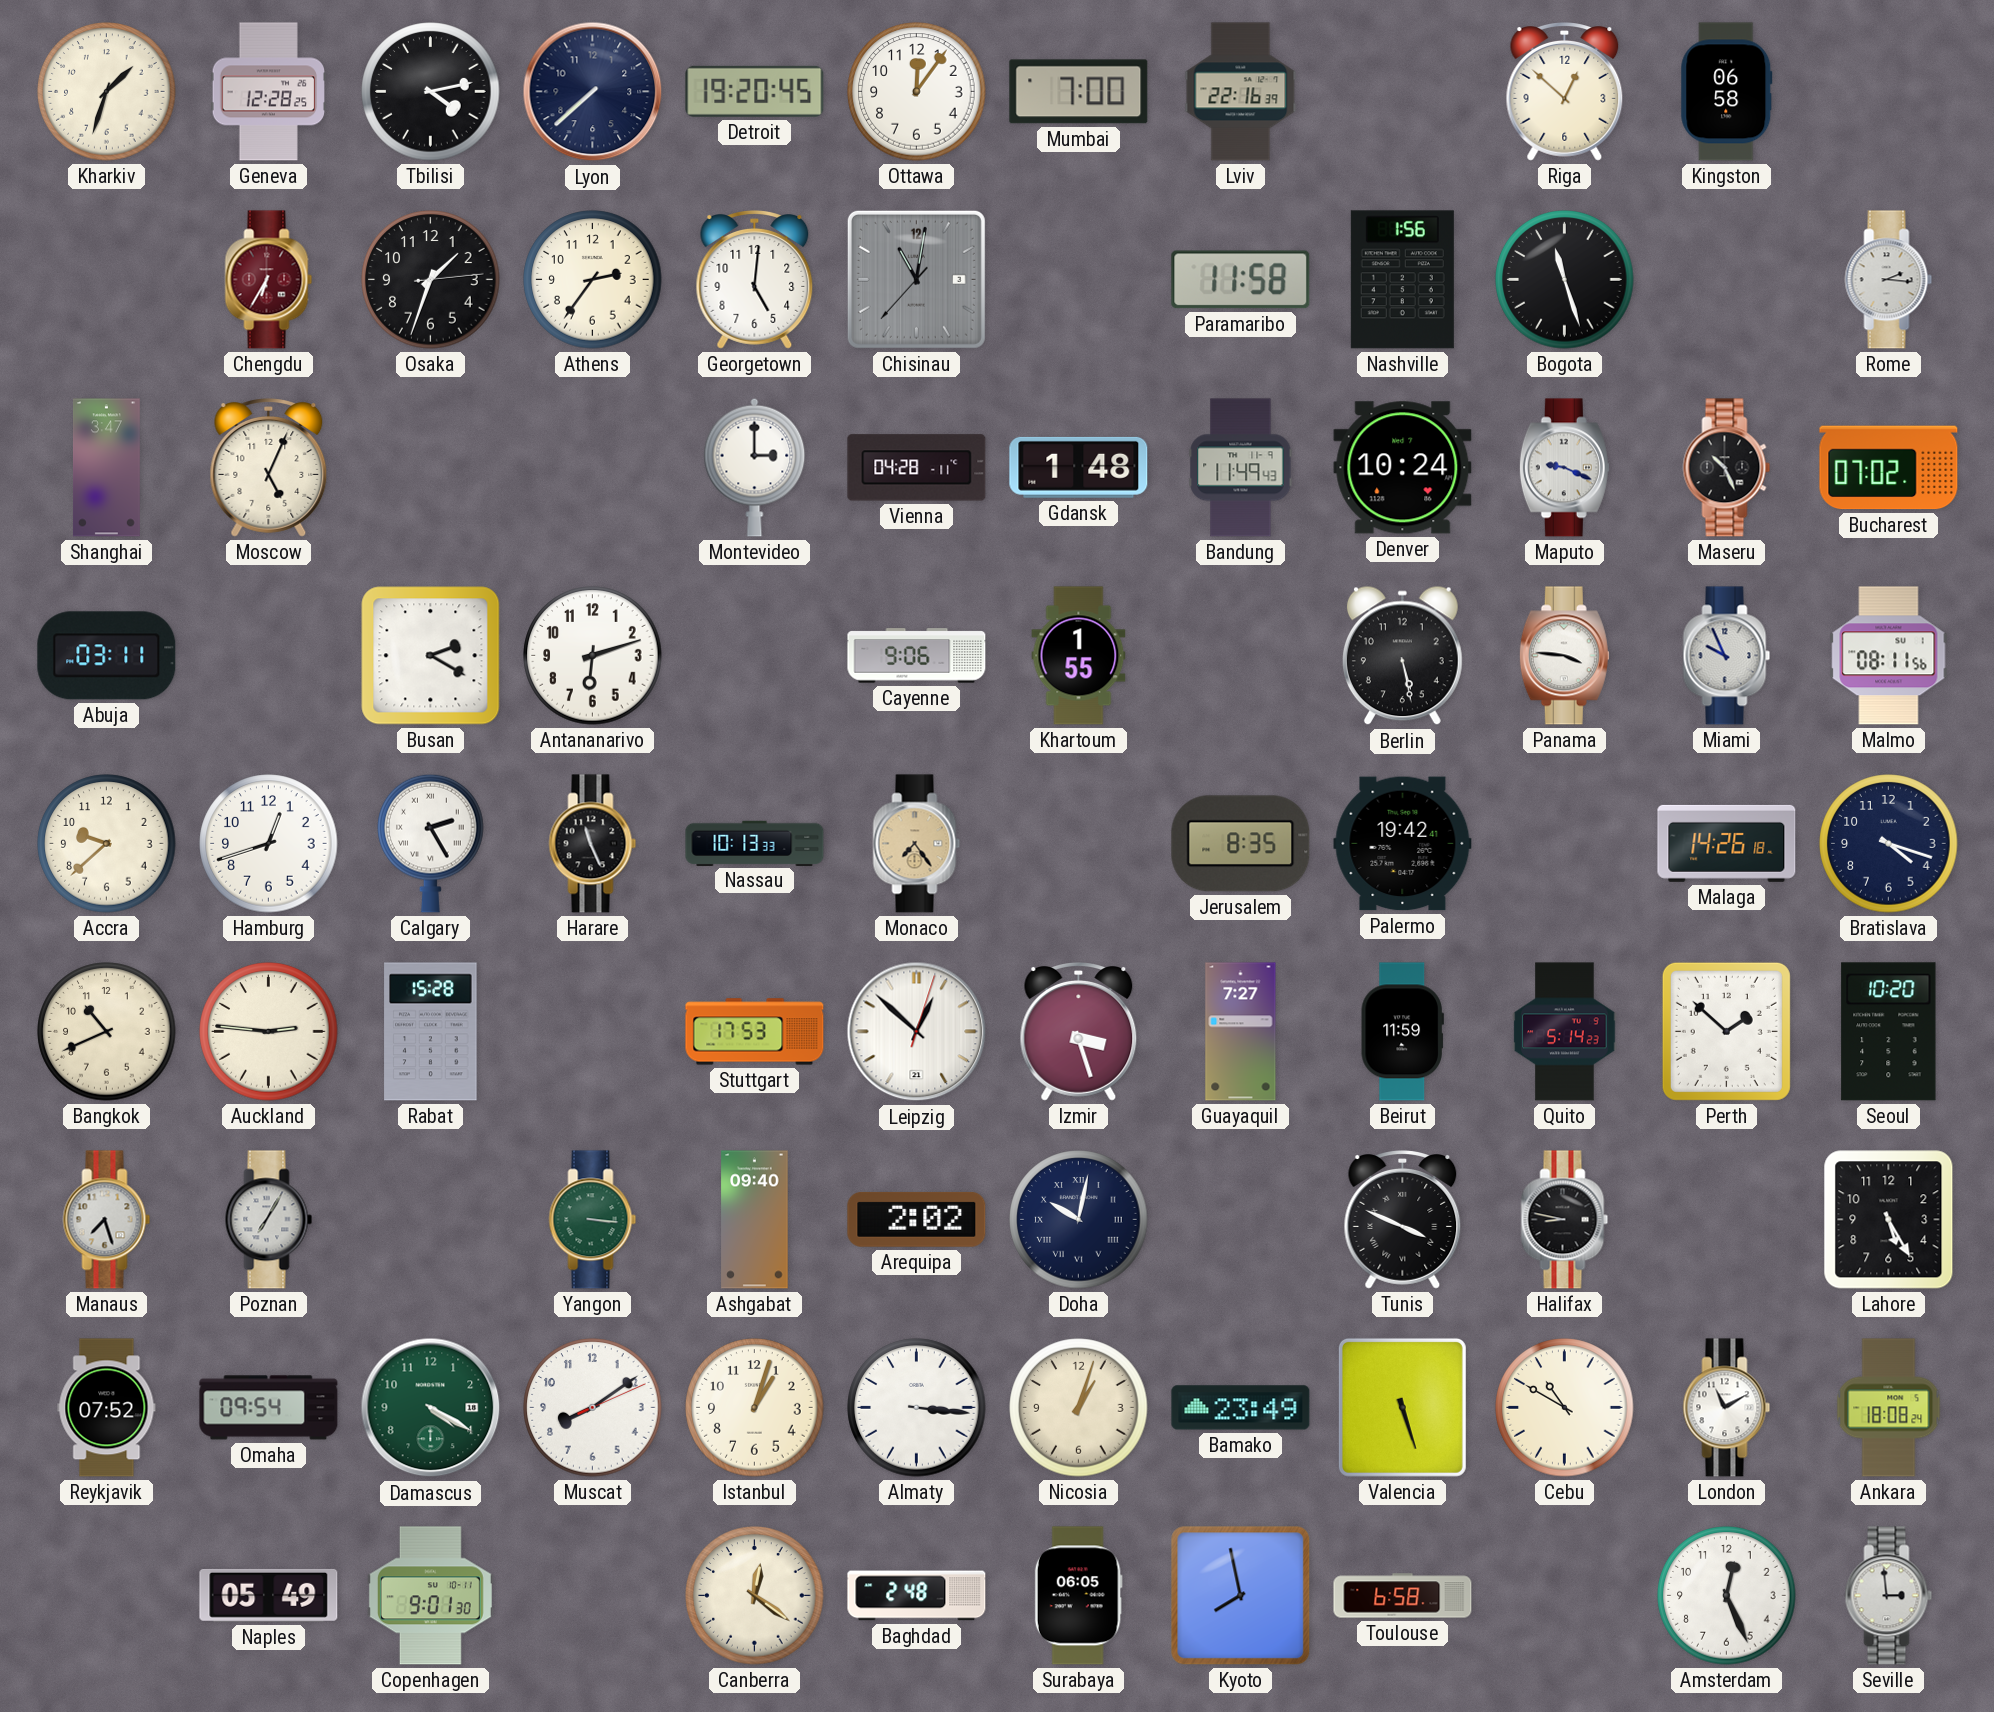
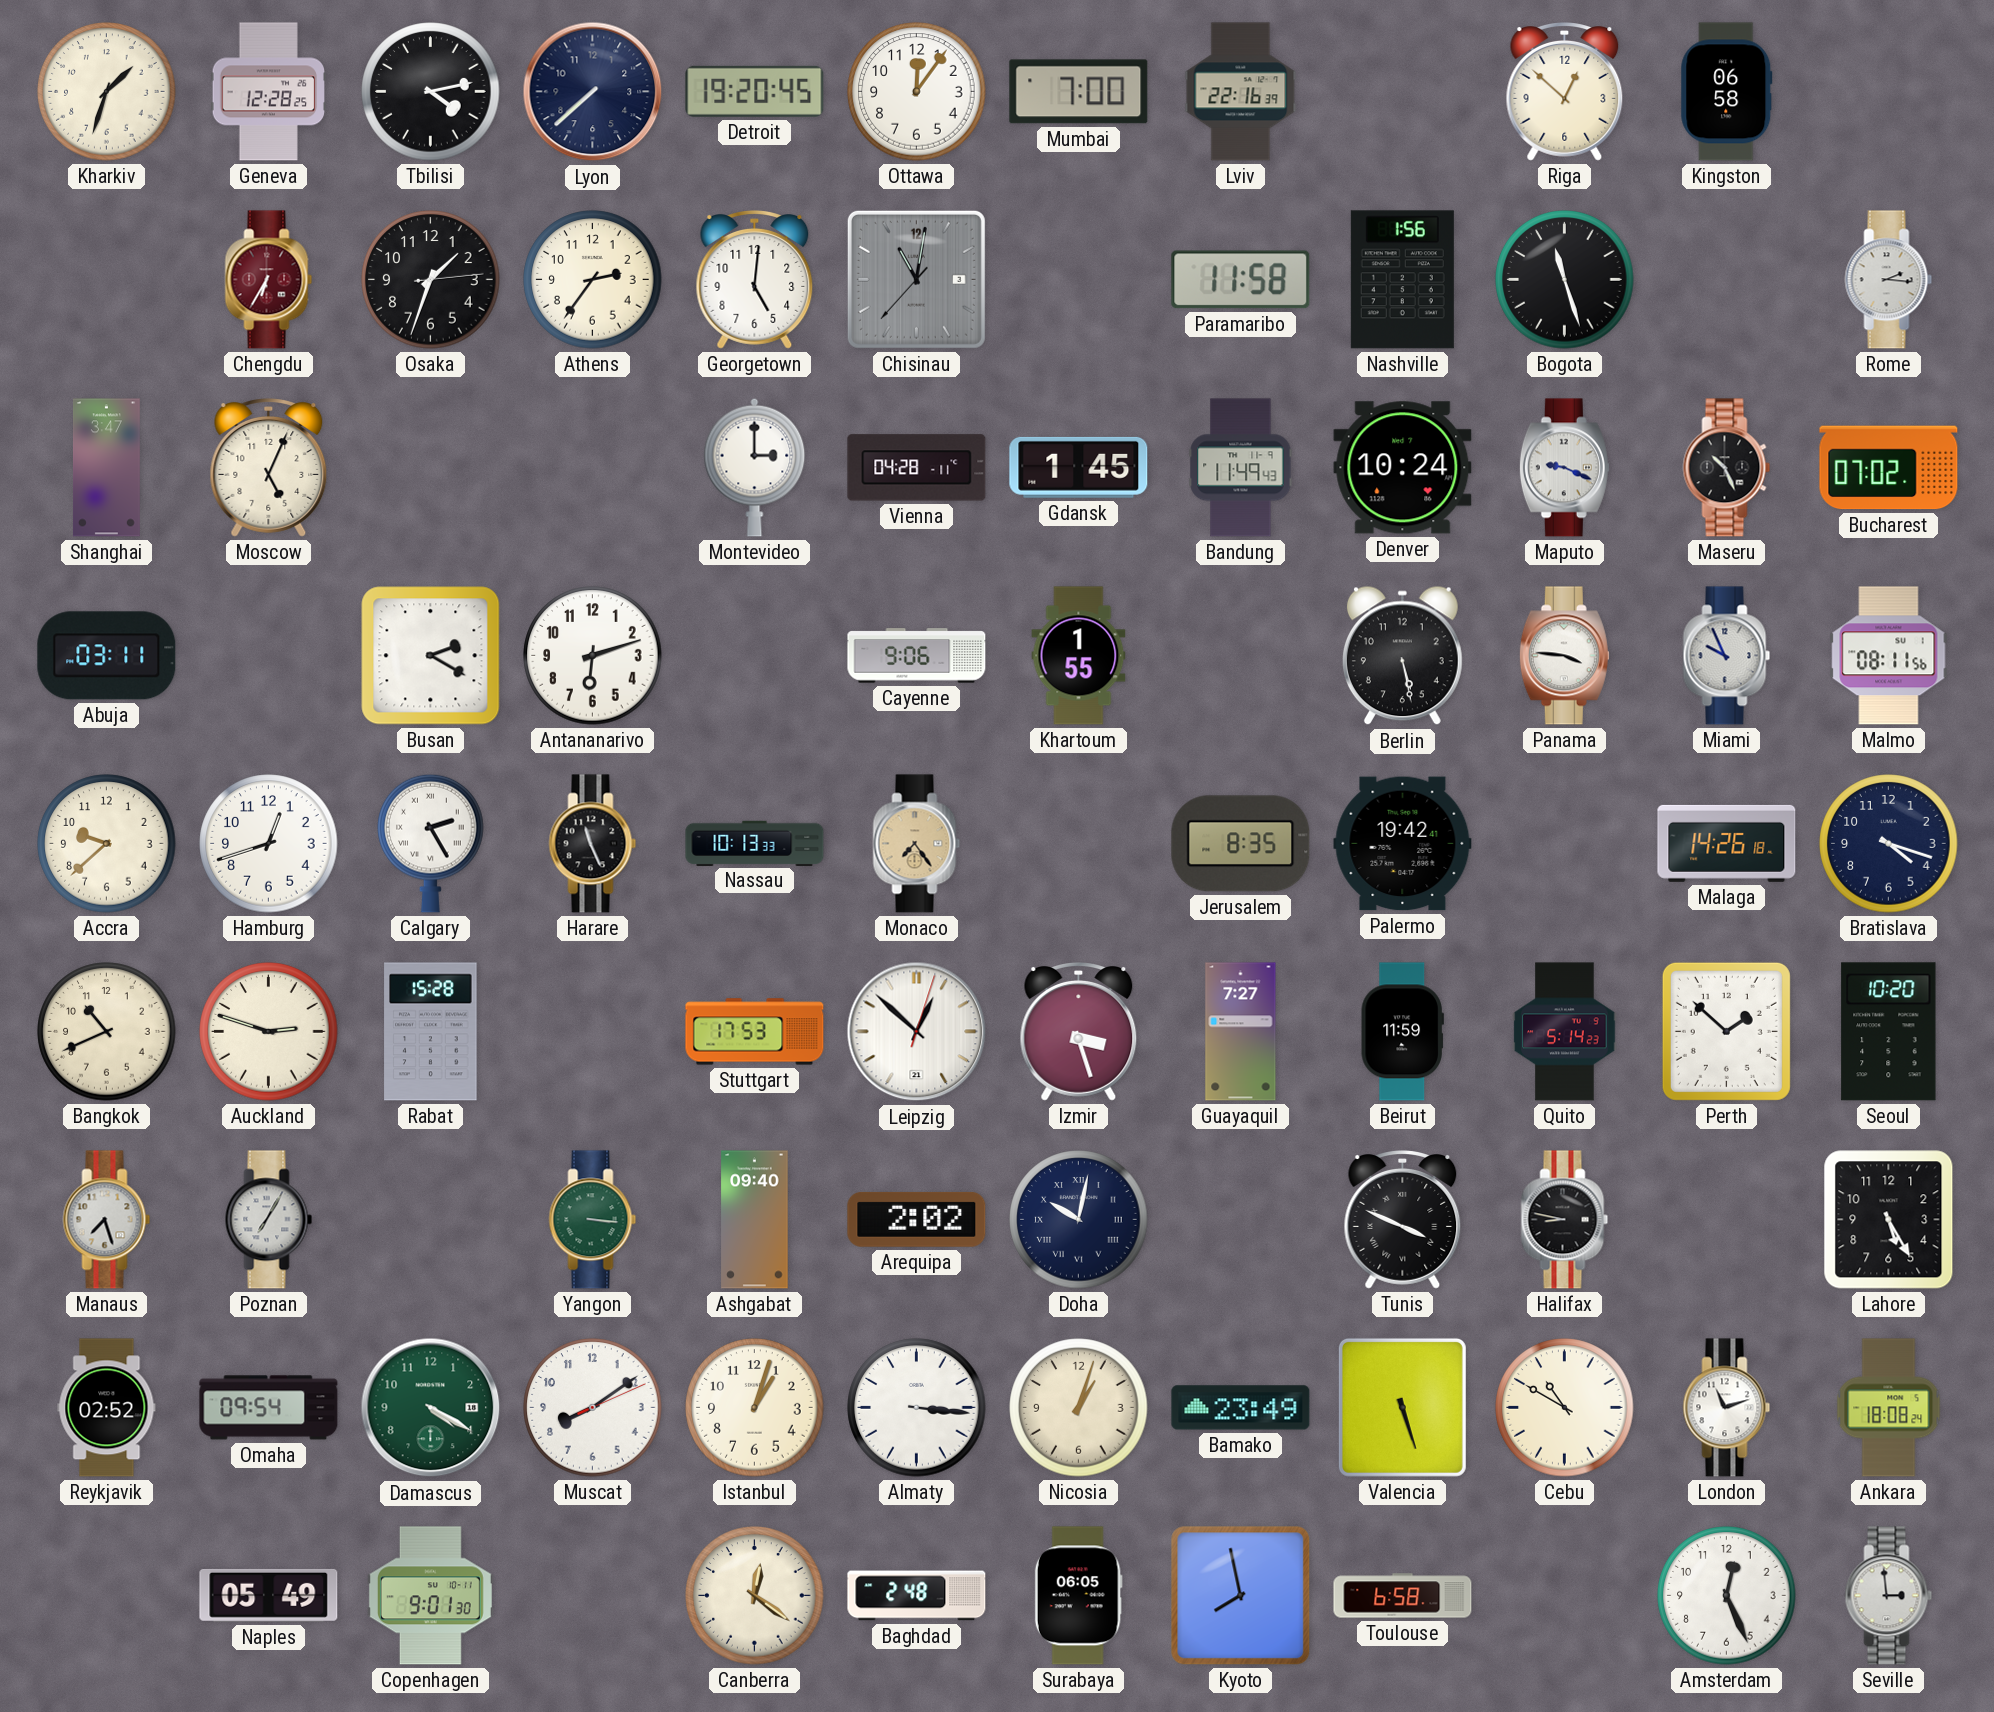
Gdansk: 1:48 -> 1:45
Auckland: 2:46 -> 2:48
Reykjavik: 07:52 -> 02:52
London: 11:10 -> 11:12
